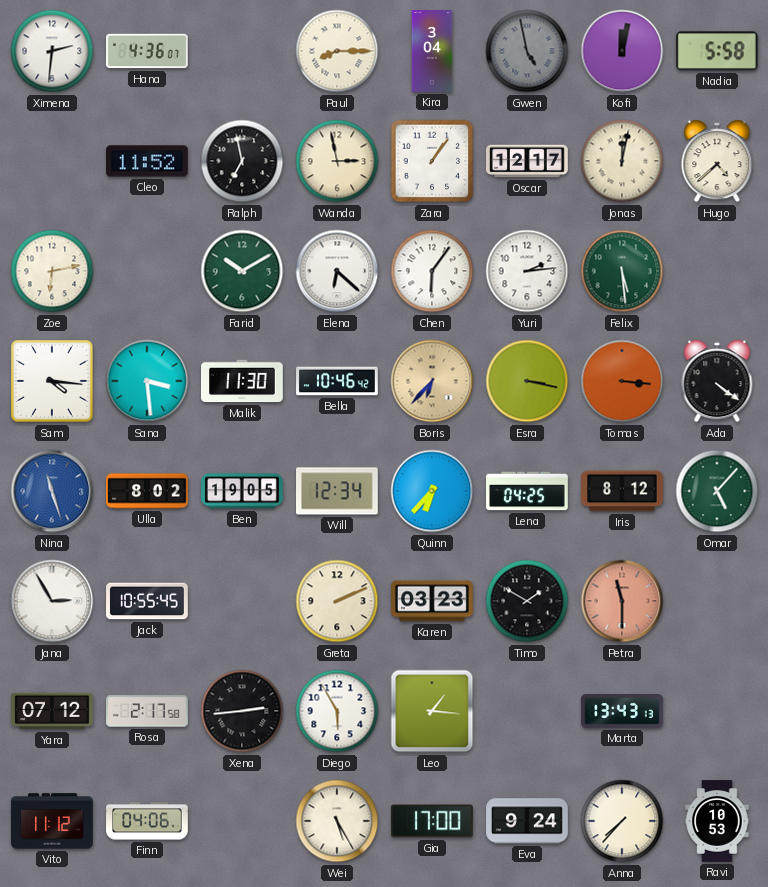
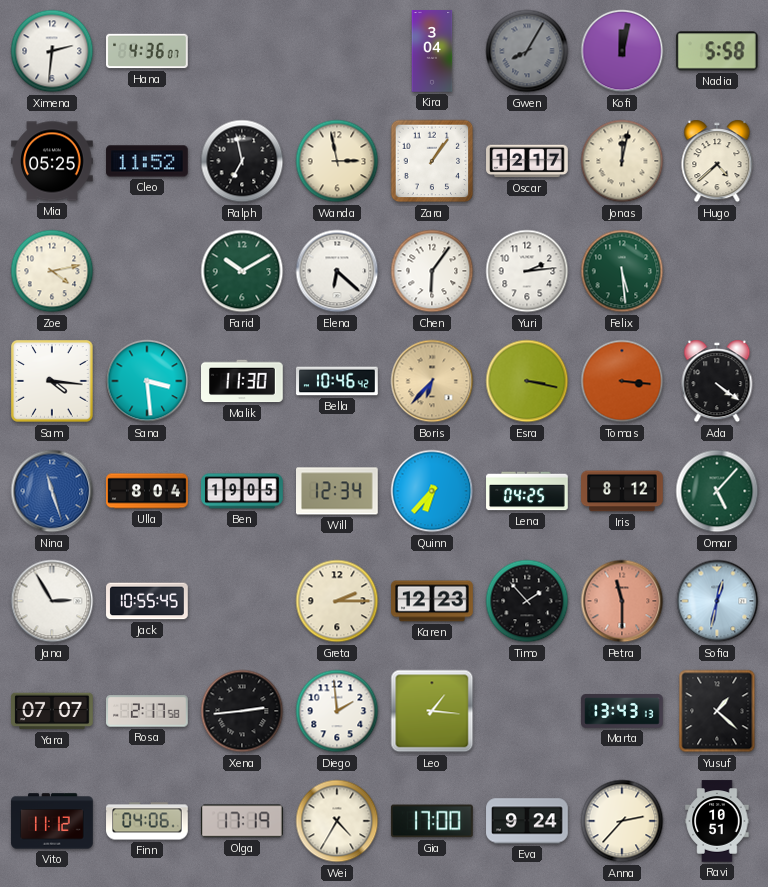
Paul: 8:15 -> none
Gwen: 4:58 -> 8:05
Mia: none -> 05:25
Zoe: 6:13 -> 4:13
Ulla: 8:02 -> 8:04
Greta: 2:11 -> 2:15
Karen: 03:23 -> 12:23
Timo: 1:50 -> 1:53
Sofia: none -> 12:32
Yara: 07:12 -> 07:07
Diego: 5:55 -> 1:59
Yusuf: none -> 1:22
Olga: none -> 17:19
Wei: 5:25 -> 4:35
Anna: 7:37 -> 2:37
Ravi: 10:53 -> 10:51
